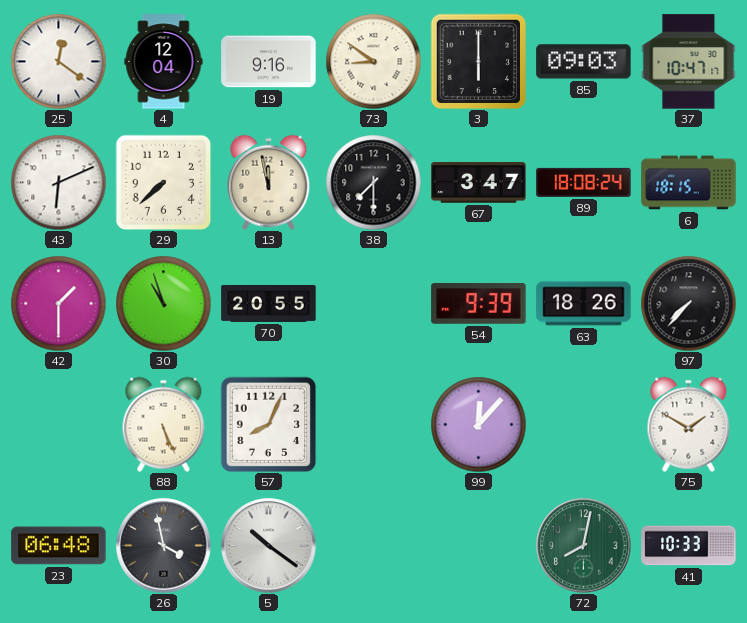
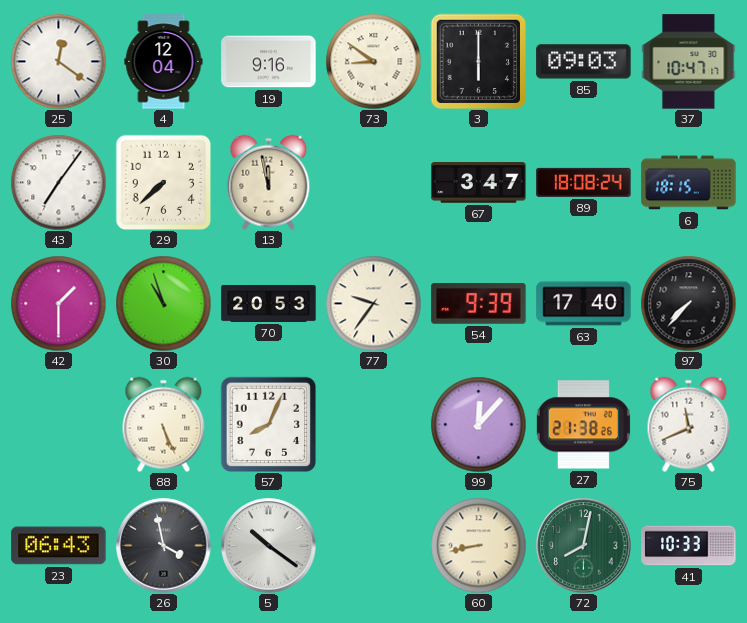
43: 6:11 -> 7:06
38: 7:30 -> none
70: 20:55 -> 20:53
77: none -> 9:36
63: 18:26 -> 17:40
27: none -> 21:38
75: 1:50 -> 11:41
23: 06:48 -> 06:43
60: none -> 8:43
